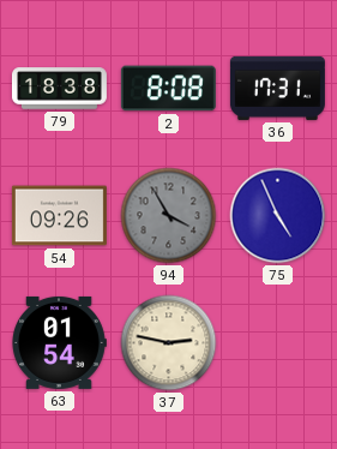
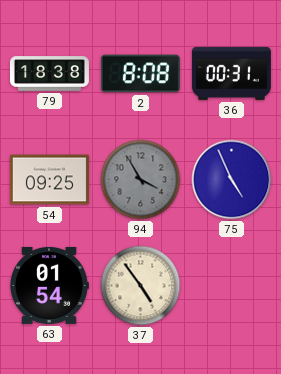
36: 17:31 -> 00:31
54: 09:26 -> 09:25
37: 2:47 -> 4:54
